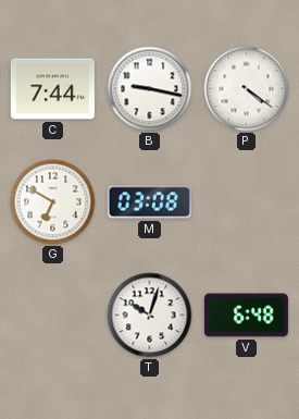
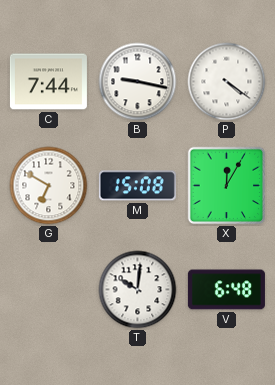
M: 03:08 -> 15:08
X: none -> 12:05
T: 10:03 -> 10:01
